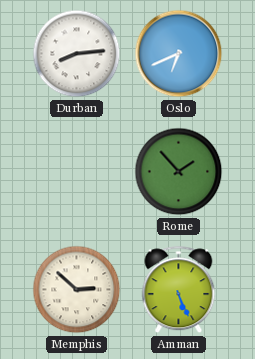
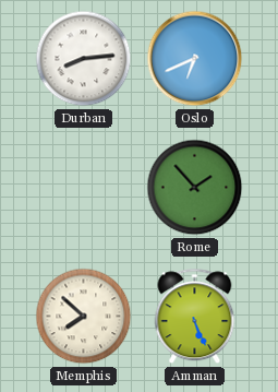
Memphis: 2:52 -> 7:52
